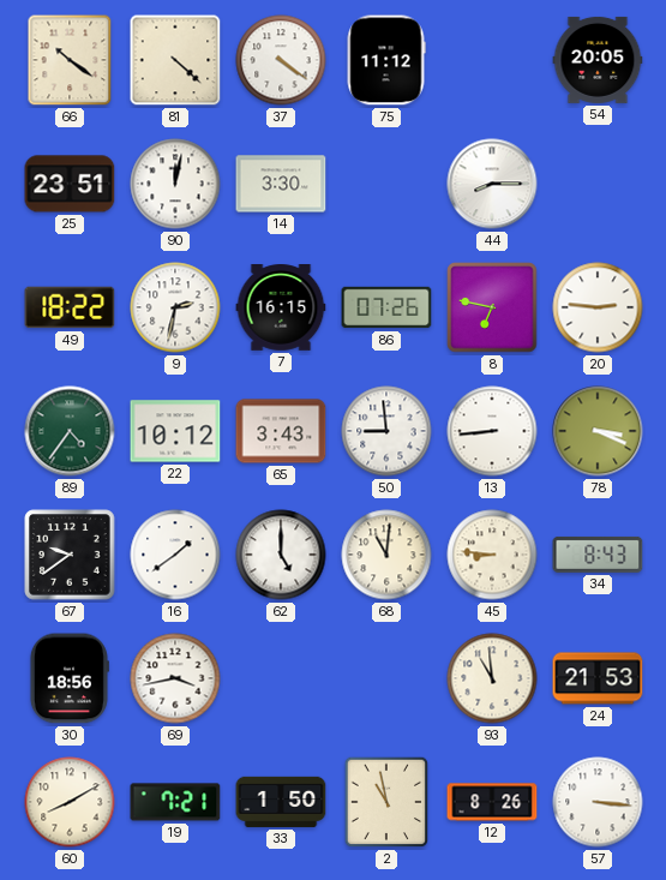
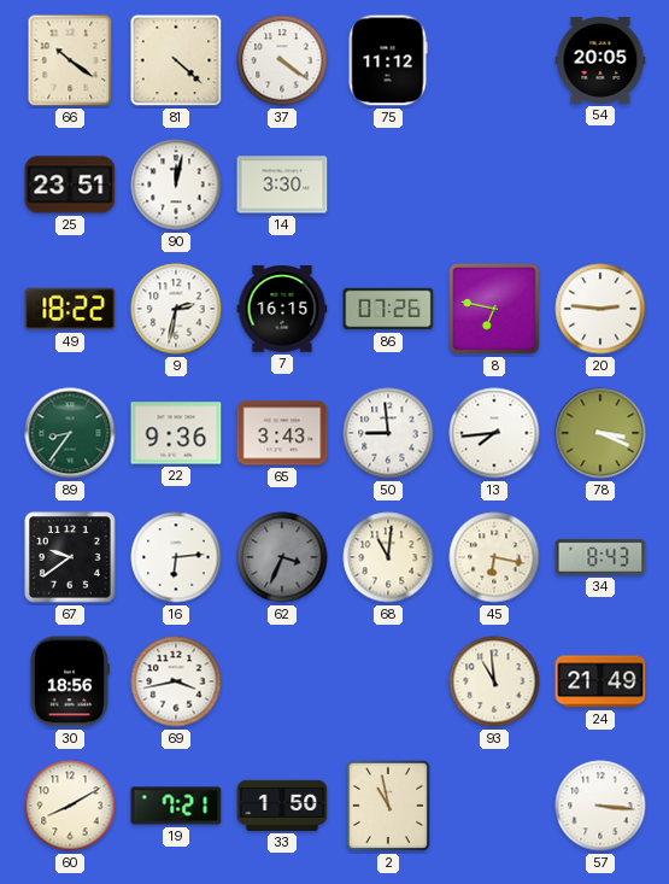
44: 8:15 -> none
89: 4:36 -> 8:36
22: 10:12 -> 9:36
13: 8:44 -> 7:44
16: 1:39 -> 6:14
62: 5:00 -> 3:34
62 dial: white -> grey
45: 8:46 -> 6:17
24: 21:53 -> 21:49
12: 8:26 -> none
